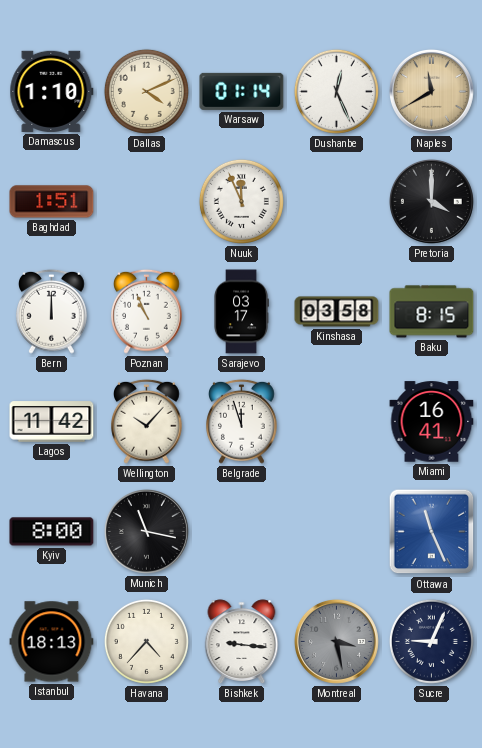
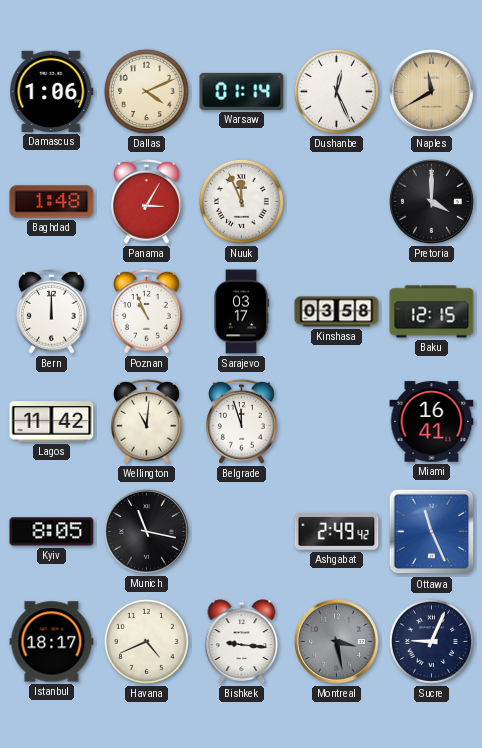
Damascus: 1:10 -> 1:06
Baghdad: 1:51 -> 1:48
Panama: none -> 3:05
Baku: 8:15 -> 12:15
Wellington: 10:07 -> 11:01
Kyiv: 8:00 -> 8:05
Ashgabat: none -> 2:49
Istanbul: 18:13 -> 18:17
Havana: 4:37 -> 4:41
